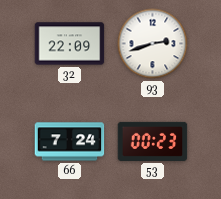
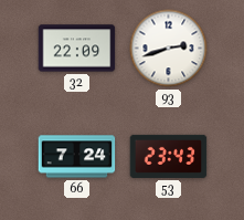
53: 00:23 -> 23:43
